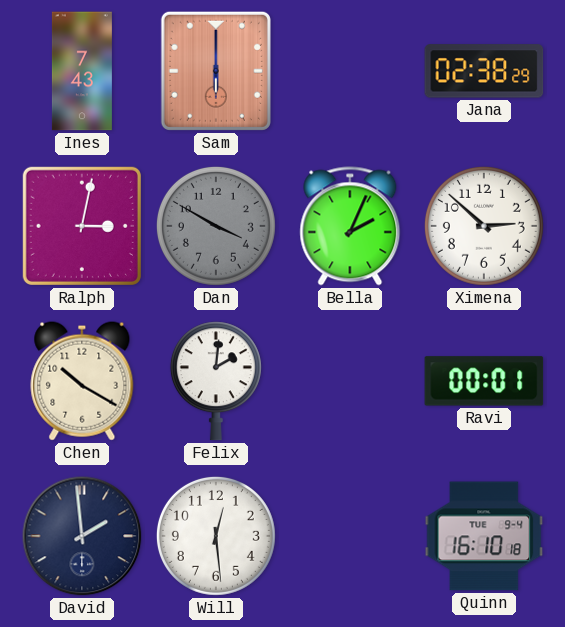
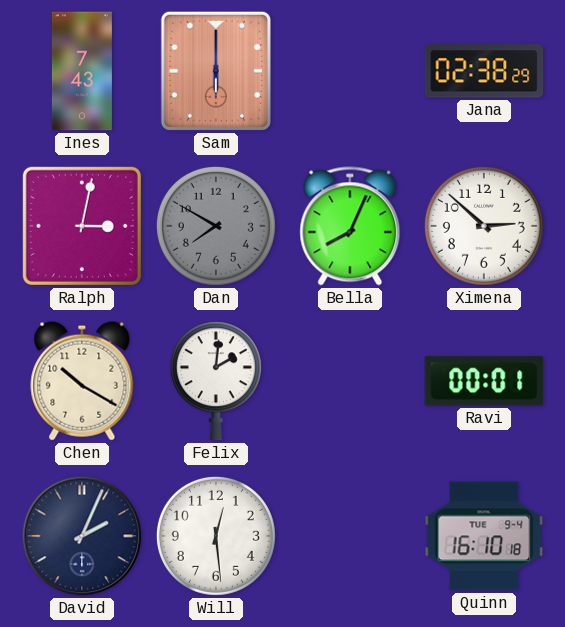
Dan: 3:50 -> 7:50
Bella: 2:04 -> 8:04
David: 1:59 -> 2:04
